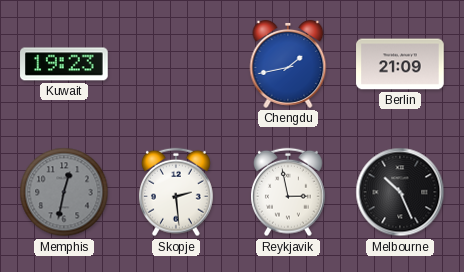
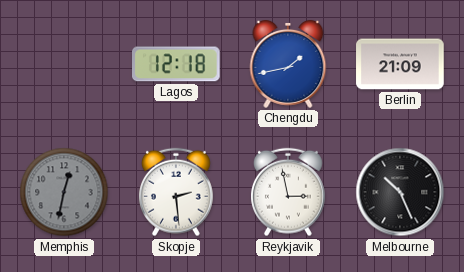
Kuwait: 19:23 -> none
Lagos: none -> 12:18
